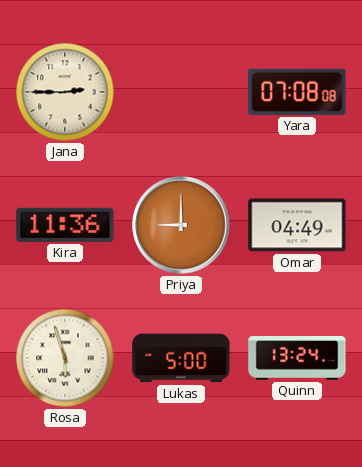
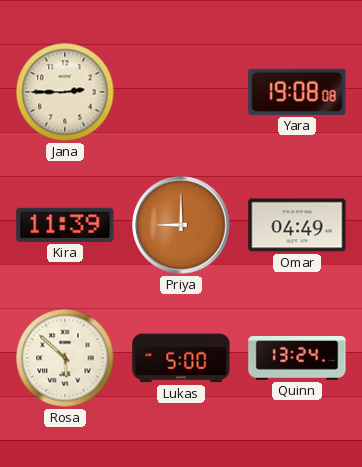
Yara: 07:08 -> 19:08
Kira: 11:36 -> 11:39
Rosa: 5:57 -> 5:52
